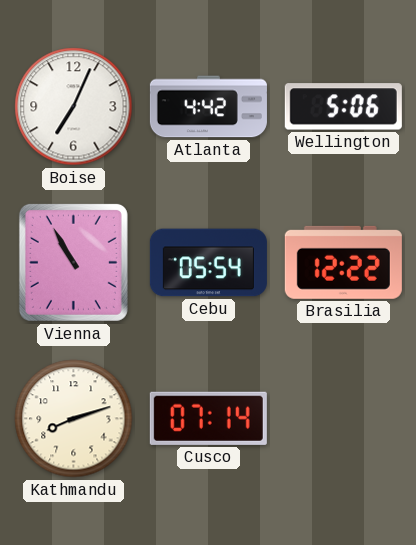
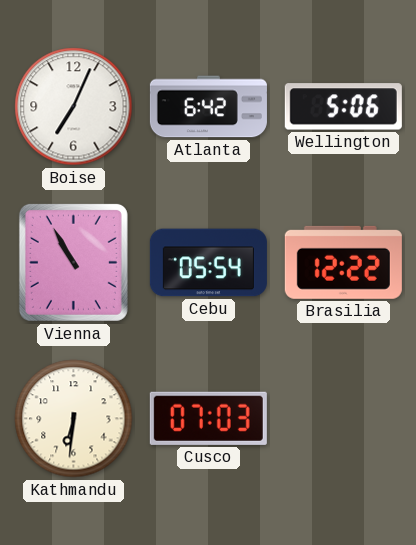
Atlanta: 4:42 -> 6:42
Kathmandu: 8:12 -> 6:31
Cusco: 07:14 -> 07:03
